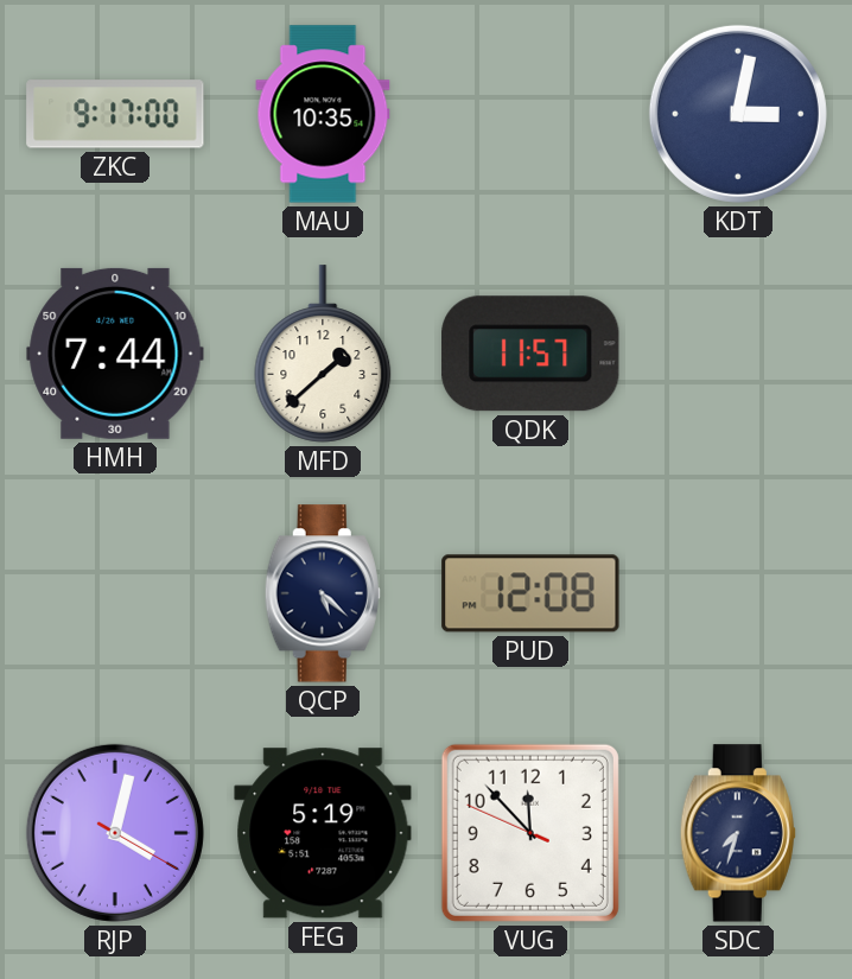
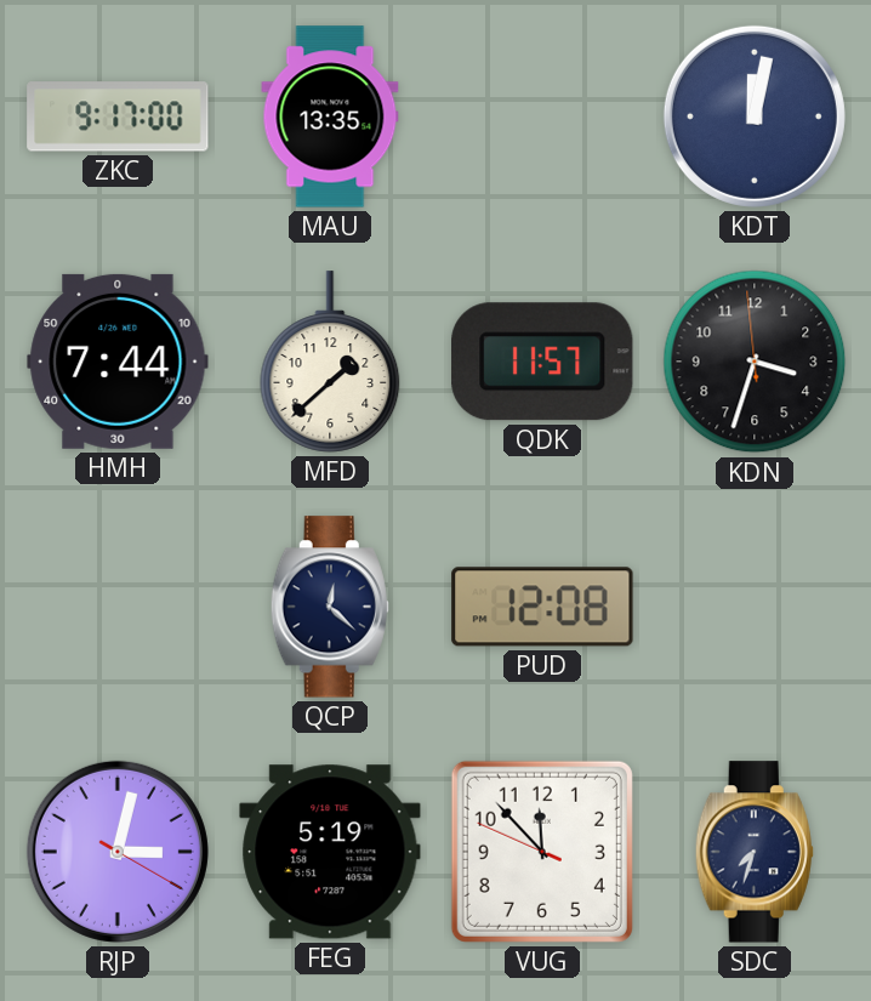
MAU: 10:35 -> 13:35
KDT: 3:02 -> 12:02
KDN: none -> 3:32
QCP: 5:22 -> 12:22
RJP: 4:02 -> 3:02
